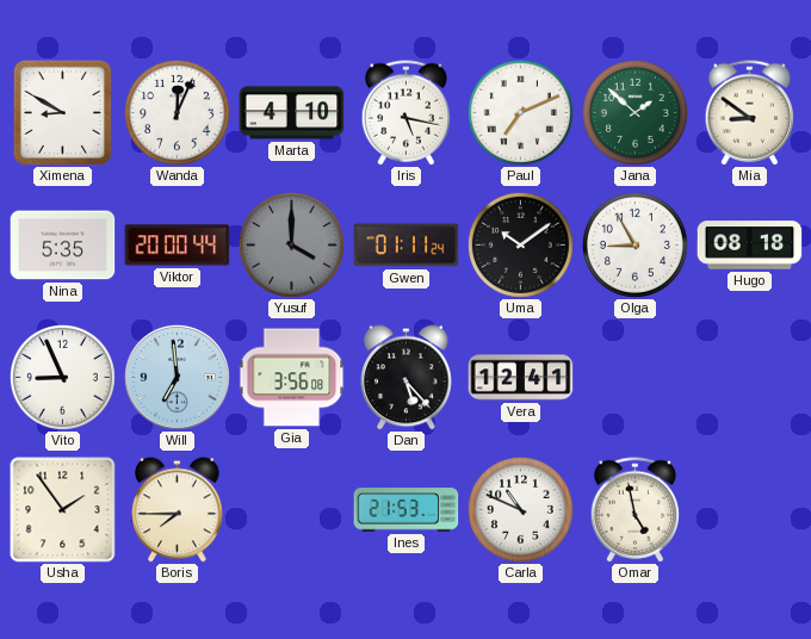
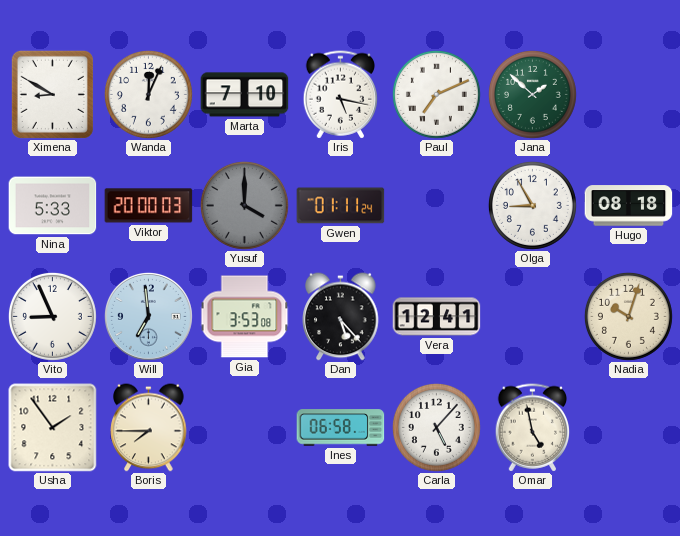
Marta: 4:10 -> 7:10
Mia: 8:51 -> none
Nina: 5:35 -> 5:33
Viktor: 20:00:44 -> 20:00:03
Uma: 10:09 -> none
Gia: 3:56 -> 3:53
Nadia: none -> 10:03
Ines: 21:53 -> 06:58
Carla: 10:49 -> 5:07
